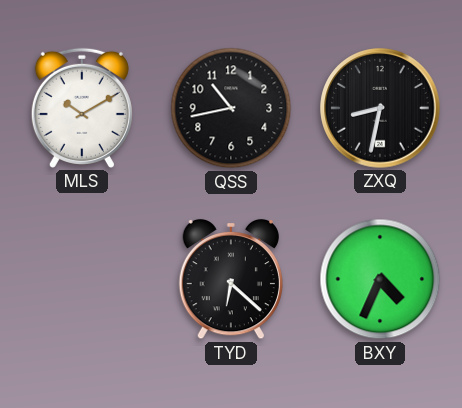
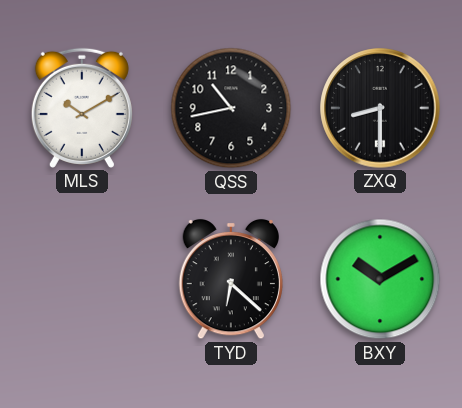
ZXQ: 8:32 -> 8:30
BXY: 4:34 -> 10:10
